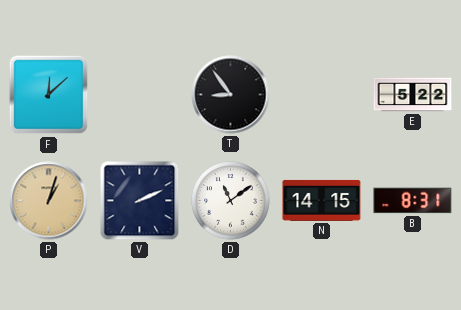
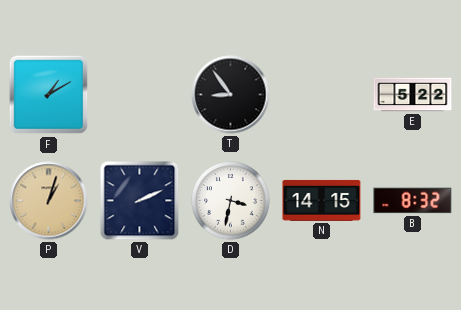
F: 12:08 -> 1:10
D: 11:09 -> 3:32
B: 8:31 -> 8:32
